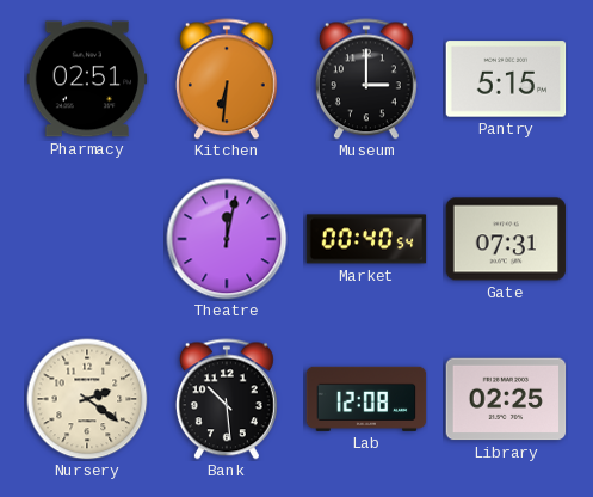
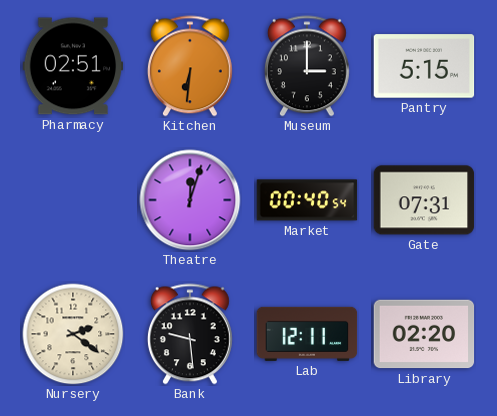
Theatre: 12:02 -> 12:03
Bank: 10:29 -> 9:29
Lab: 12:08 -> 12:11
Library: 02:25 -> 02:20
